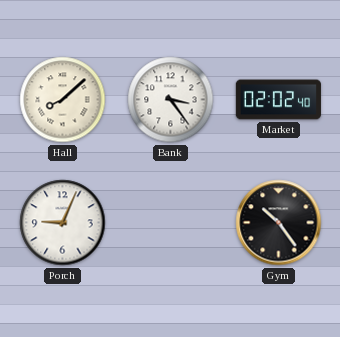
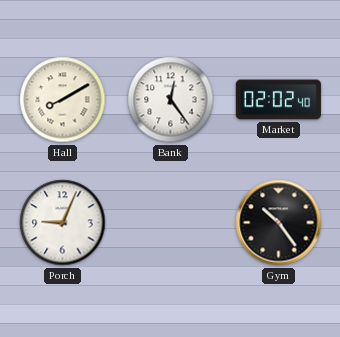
Hall: 8:08 -> 8:10
Bank: 3:24 -> 12:24
